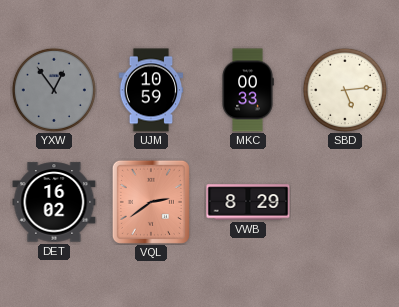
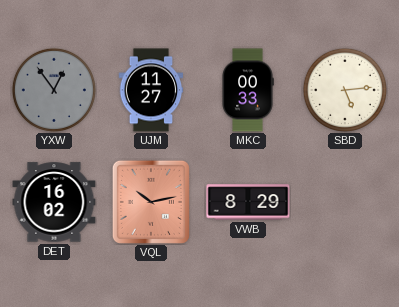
UJM: 10:59 -> 11:27
VQL: 2:39 -> 10:13
